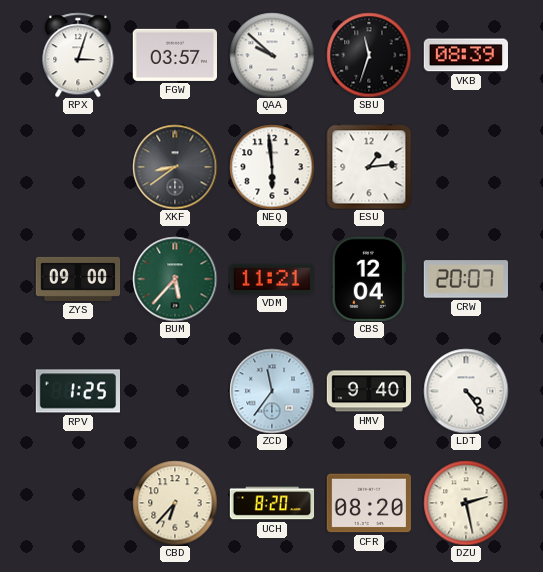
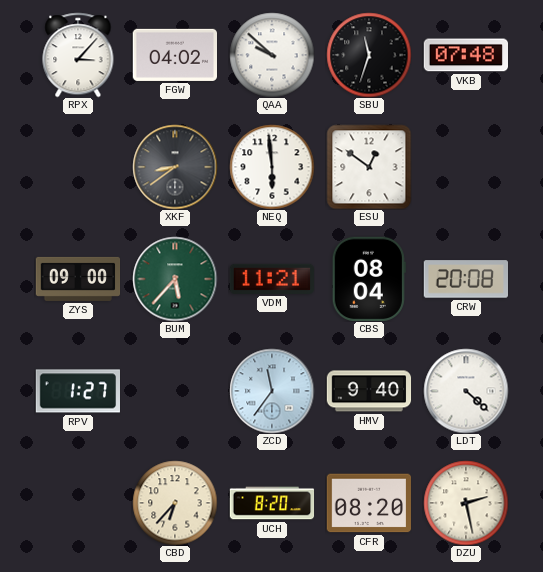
RPX: 3:03 -> 3:07
FGW: 03:57 -> 04:02
VKB: 08:39 -> 07:48
ESU: 1:14 -> 12:51
CBS: 12:04 -> 08:04
CRW: 20:07 -> 20:08
RPV: 1:25 -> 1:27
LDT: 4:24 -> 4:22
